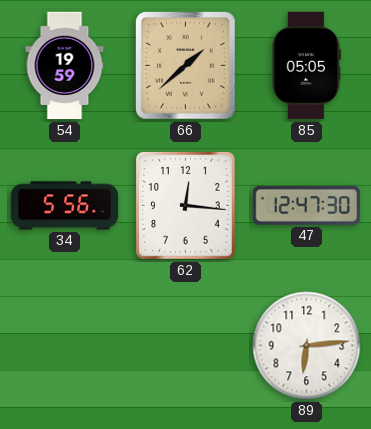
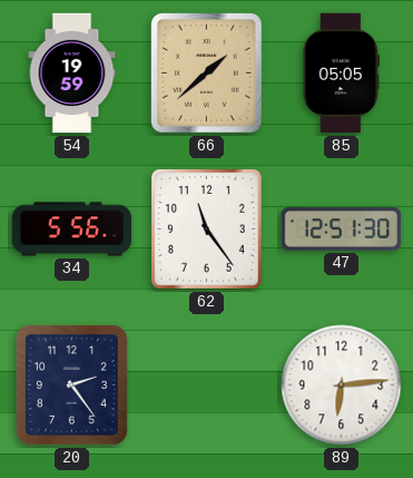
62: 12:16 -> 11:24
47: 12:47 -> 12:51
20: none -> 2:24
